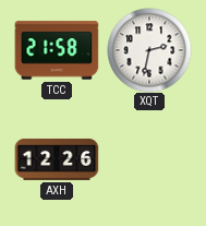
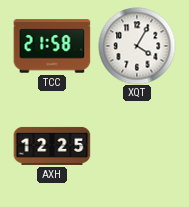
XQT: 2:32 -> 4:05
AXH: 12:26 -> 12:25
